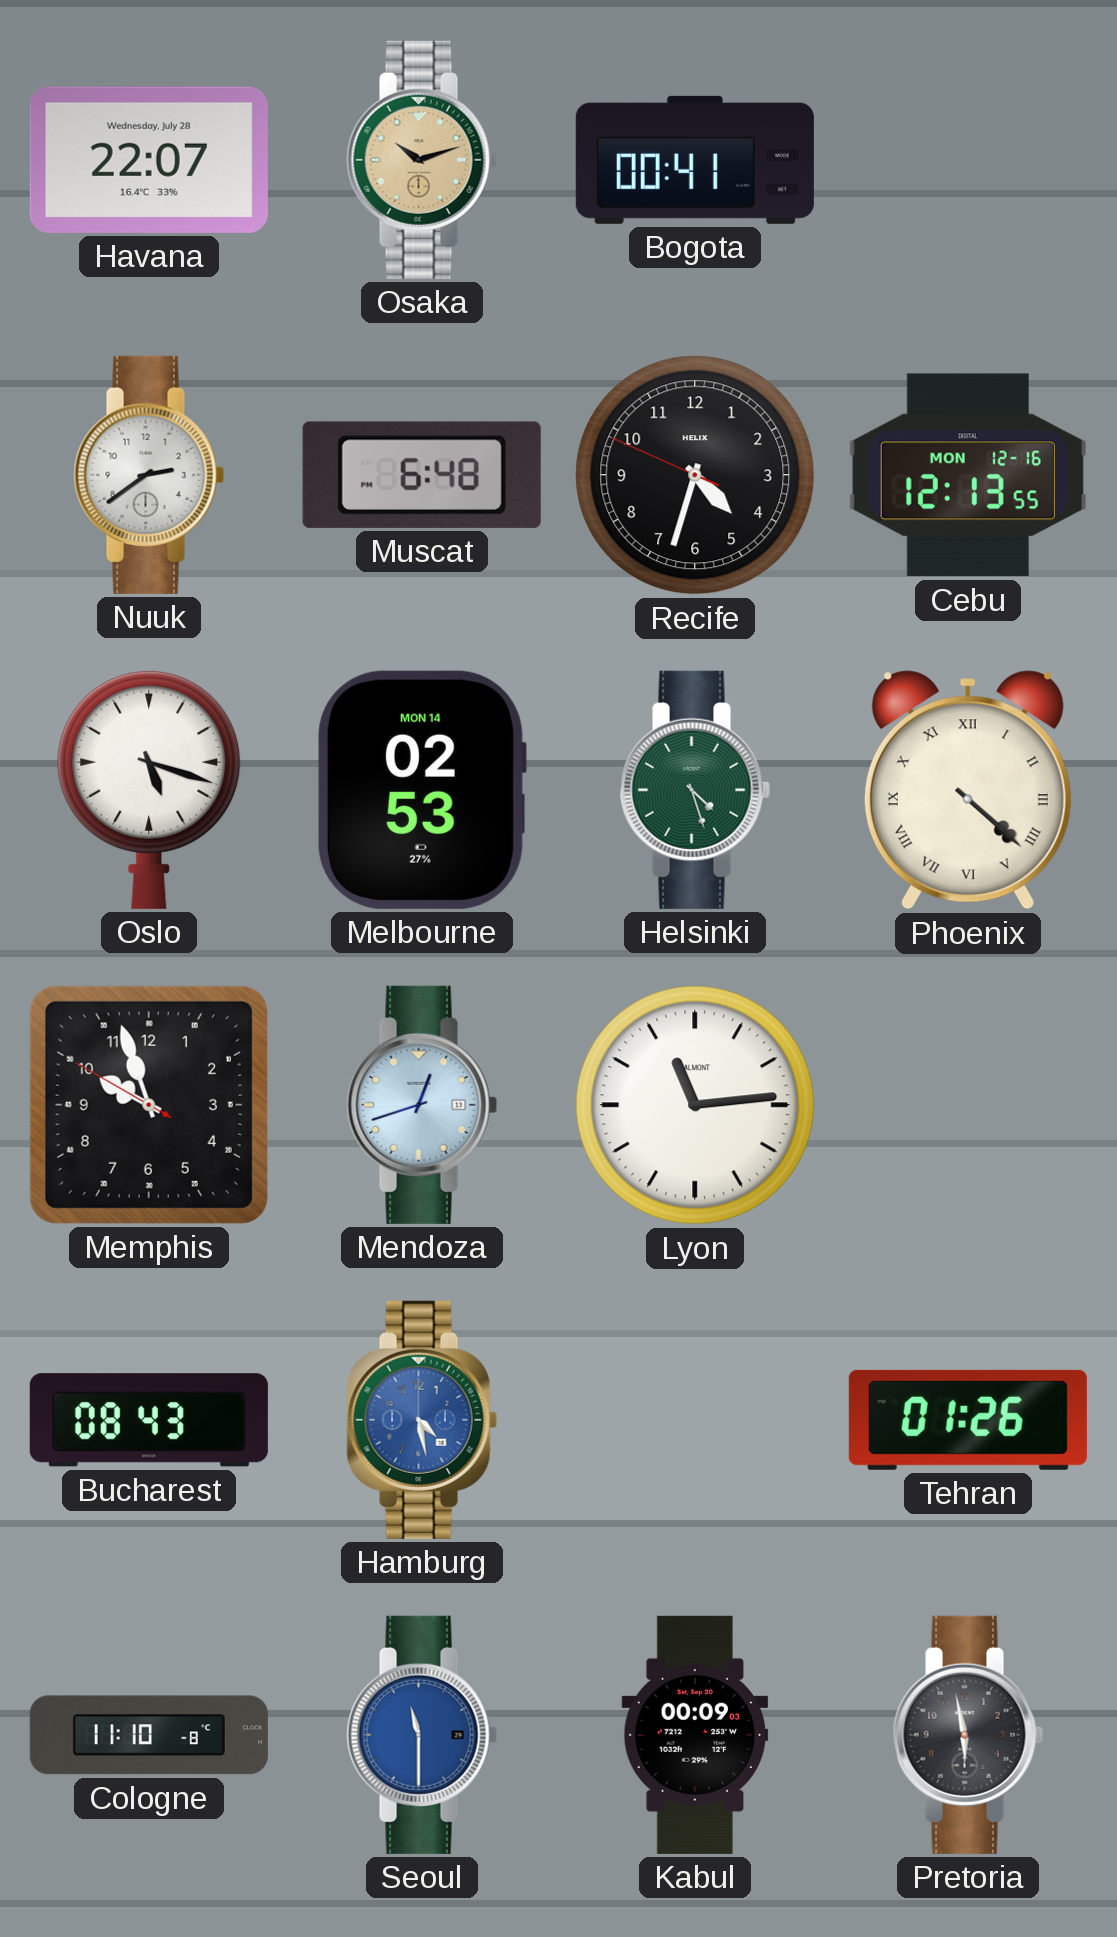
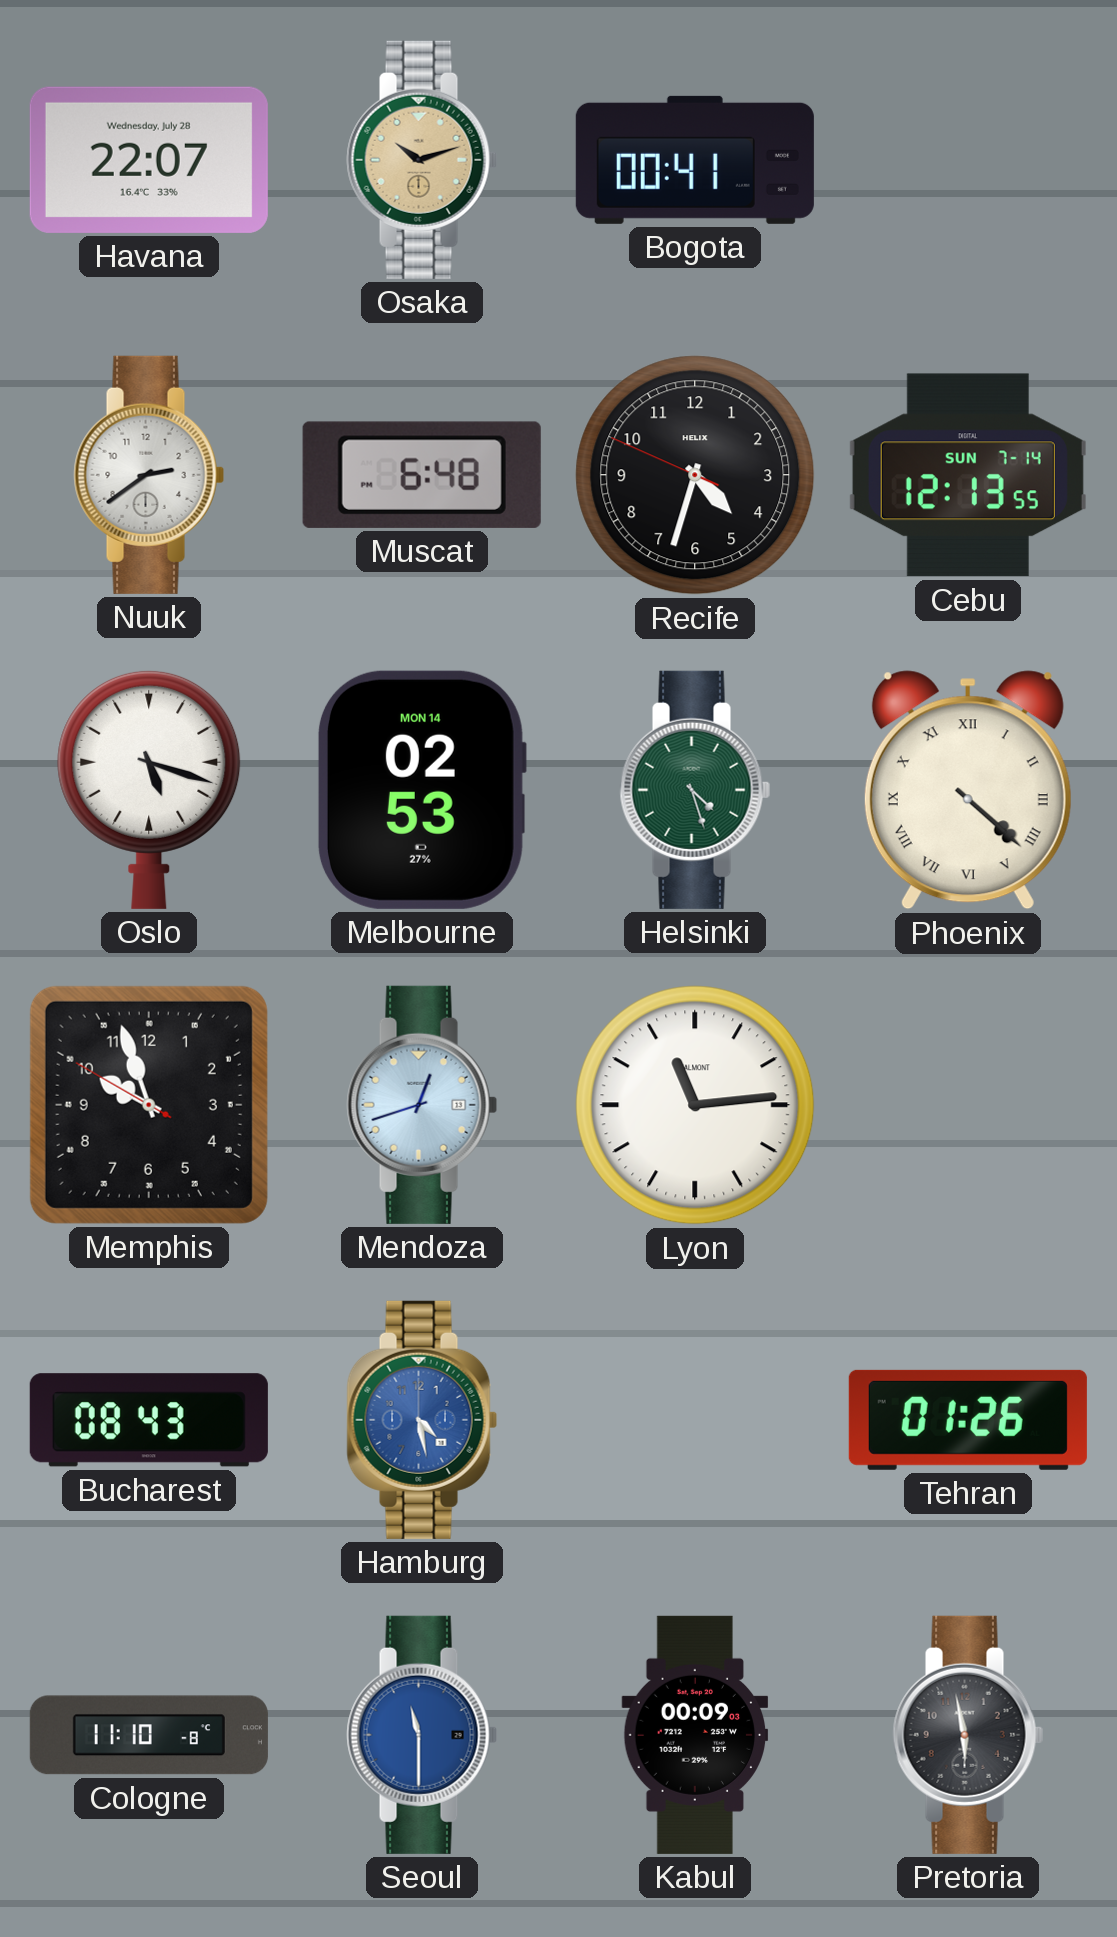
Cebu date: MON 12-16 -> SUN 7-14
